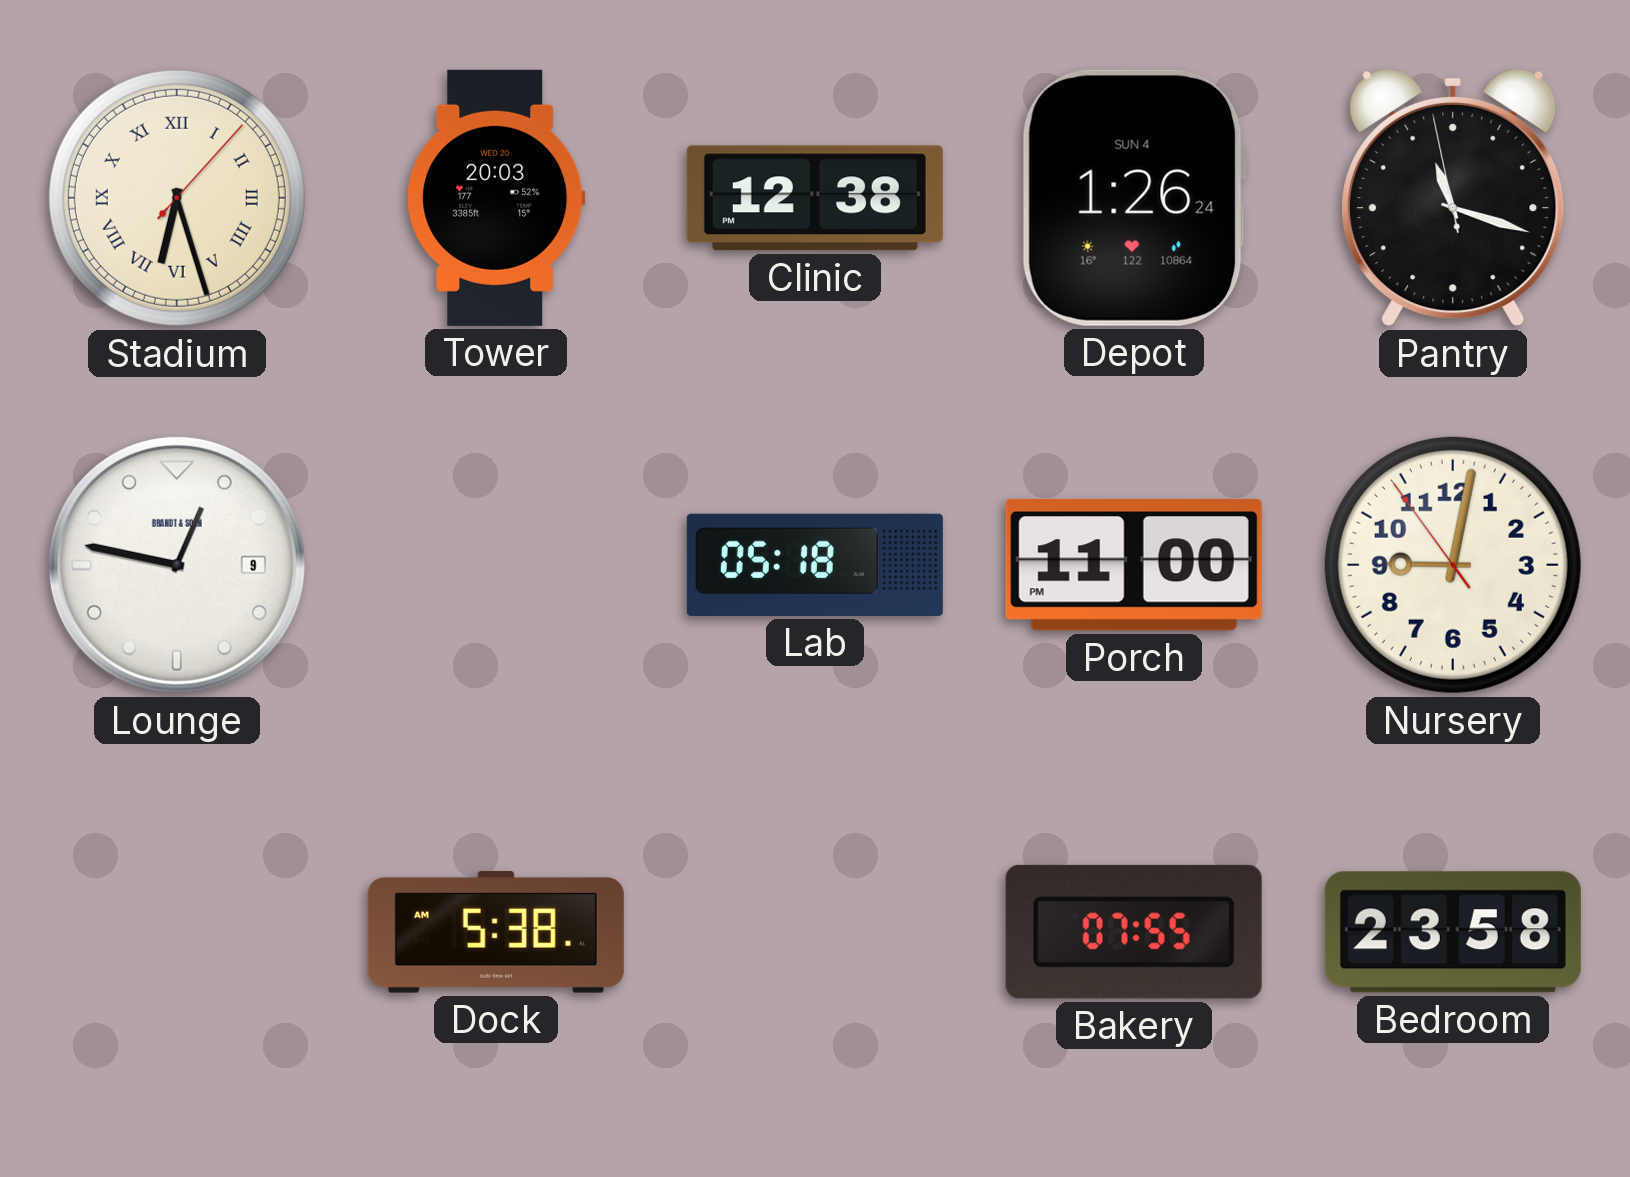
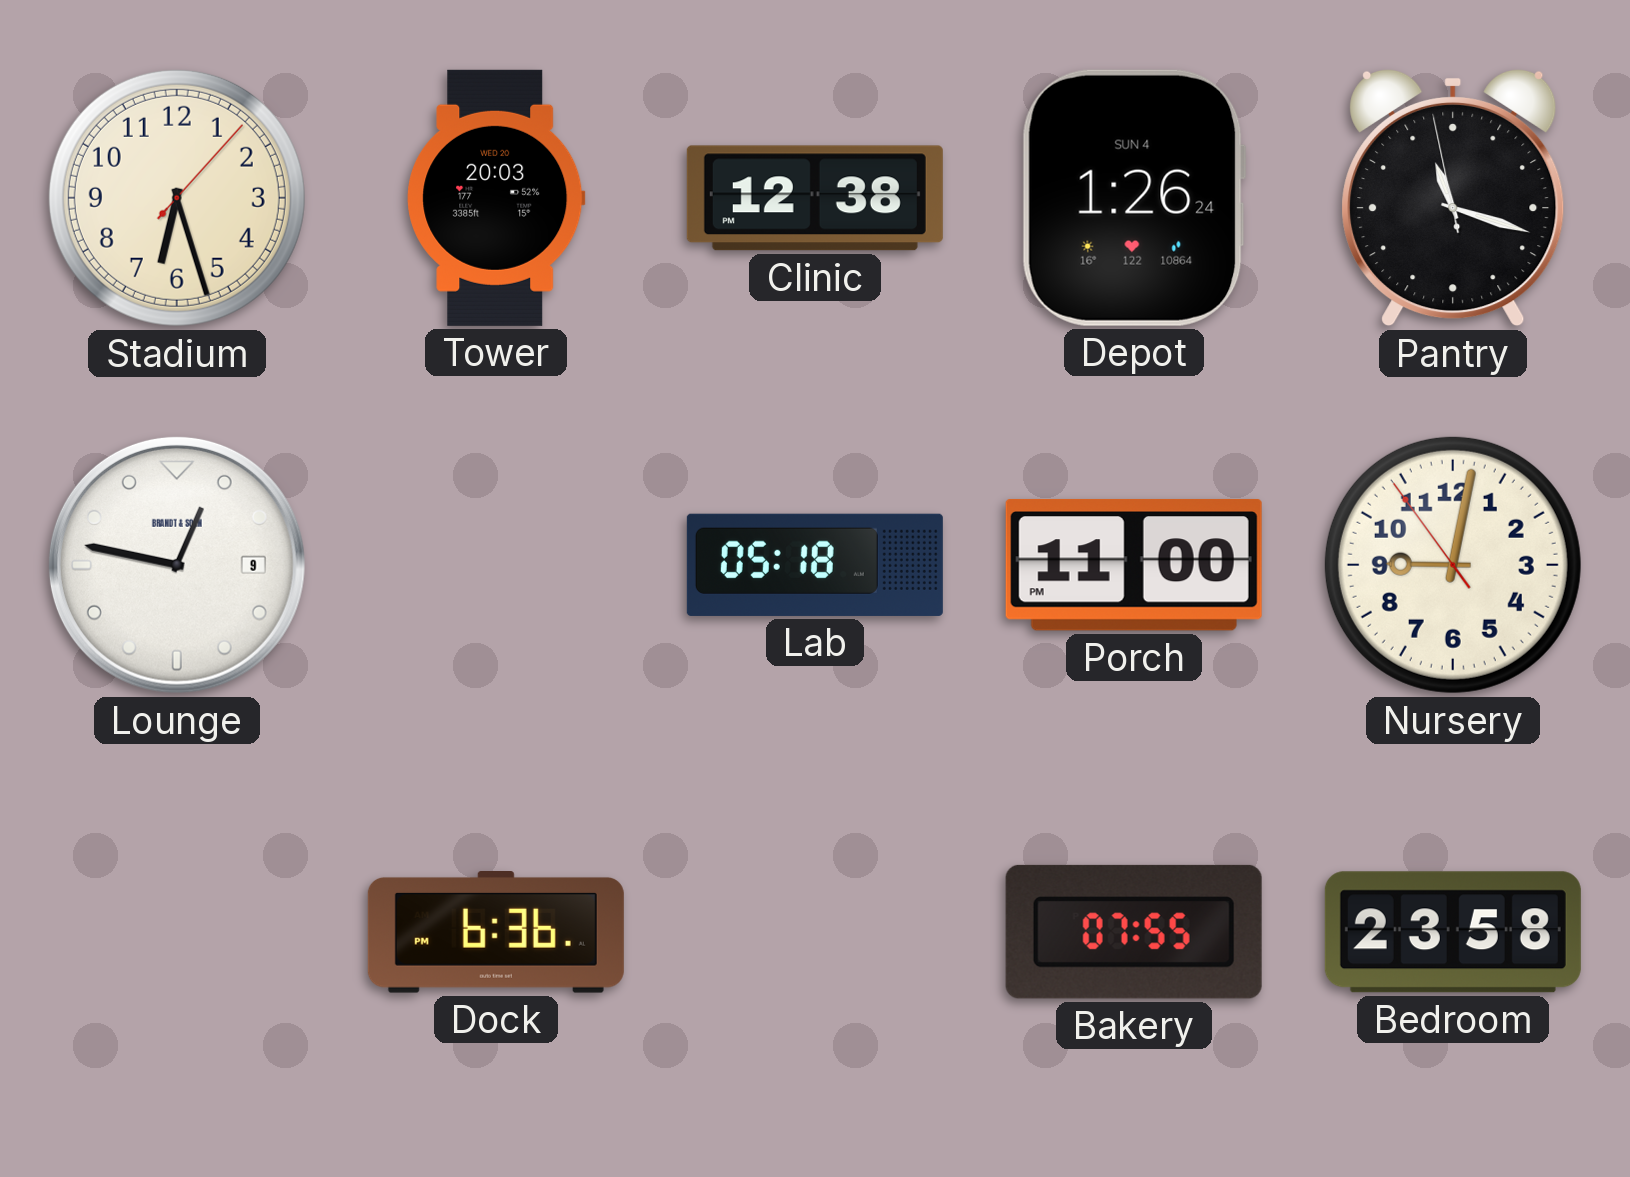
Stadium numerals: Roman -> Arabic
Dock: 5:38 -> 6:36
